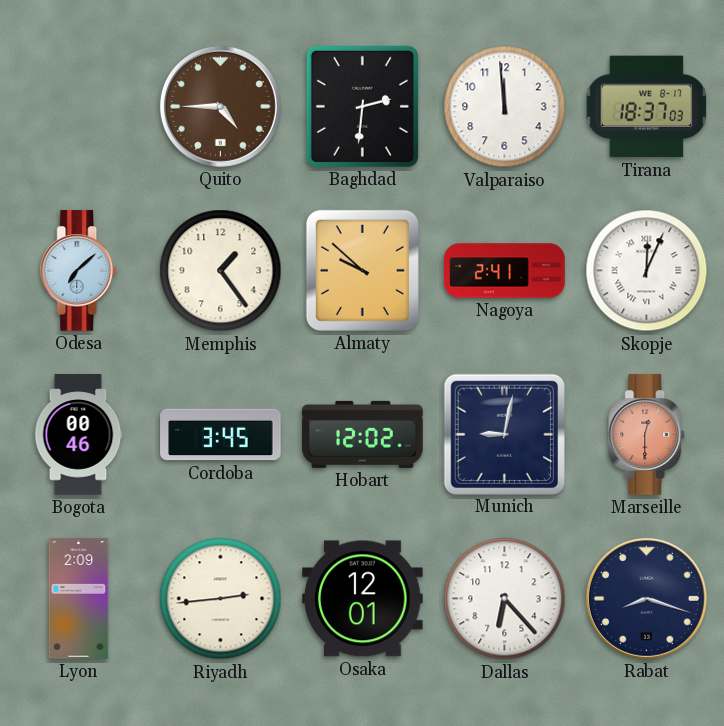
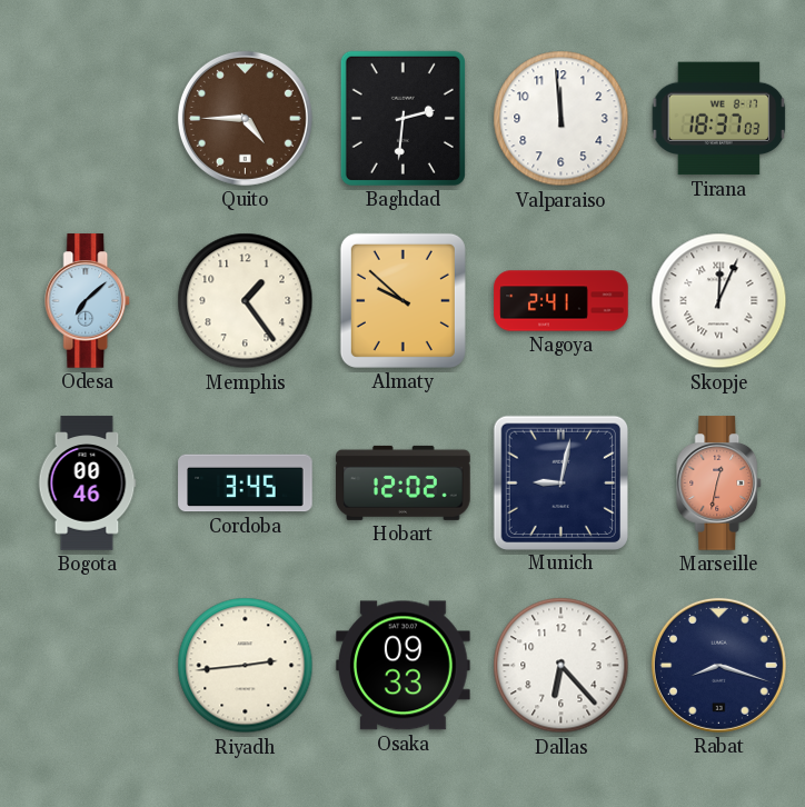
Marseille: 12:30 -> 12:32
Lyon: 2:09 -> none
Osaka: 12:01 -> 09:33
